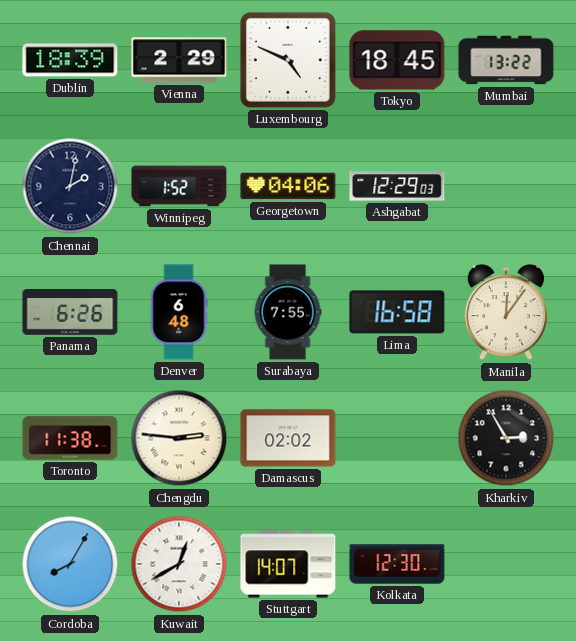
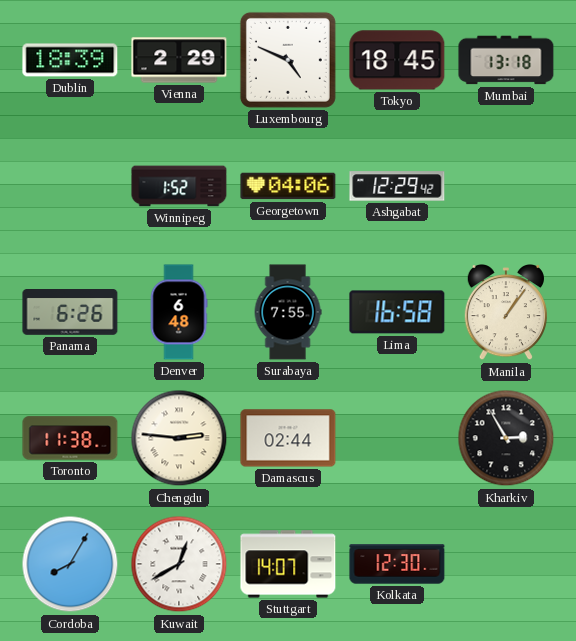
Mumbai: 13:22 -> 13:18
Chennai: 2:02 -> none
Ashgabat: 12:29:03 -> 12:29:42
Manila: 12:06 -> 1:06
Damascus: 02:02 -> 02:44
